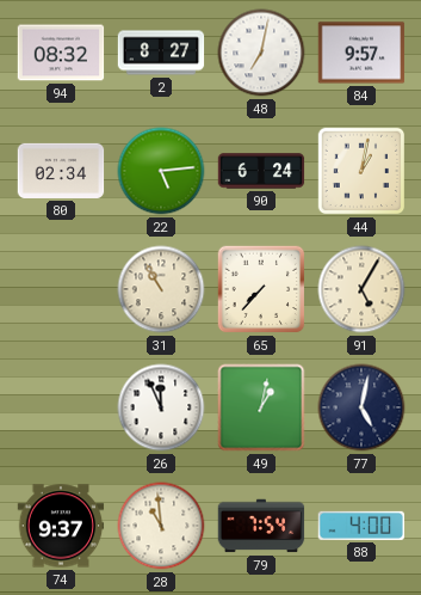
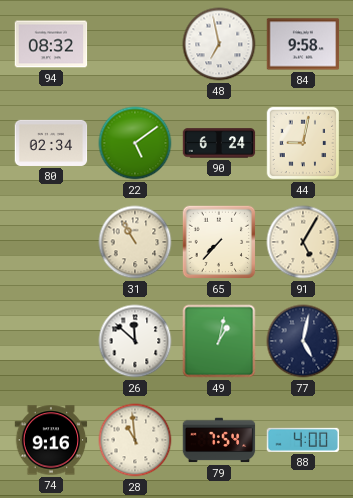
2: 8:27 -> none
48: 7:02 -> 6:58
84: 9:57 -> 9:58
22: 5:14 -> 5:09
44: 1:02 -> 9:02
26: 11:56 -> 11:52
74: 9:37 -> 9:16
